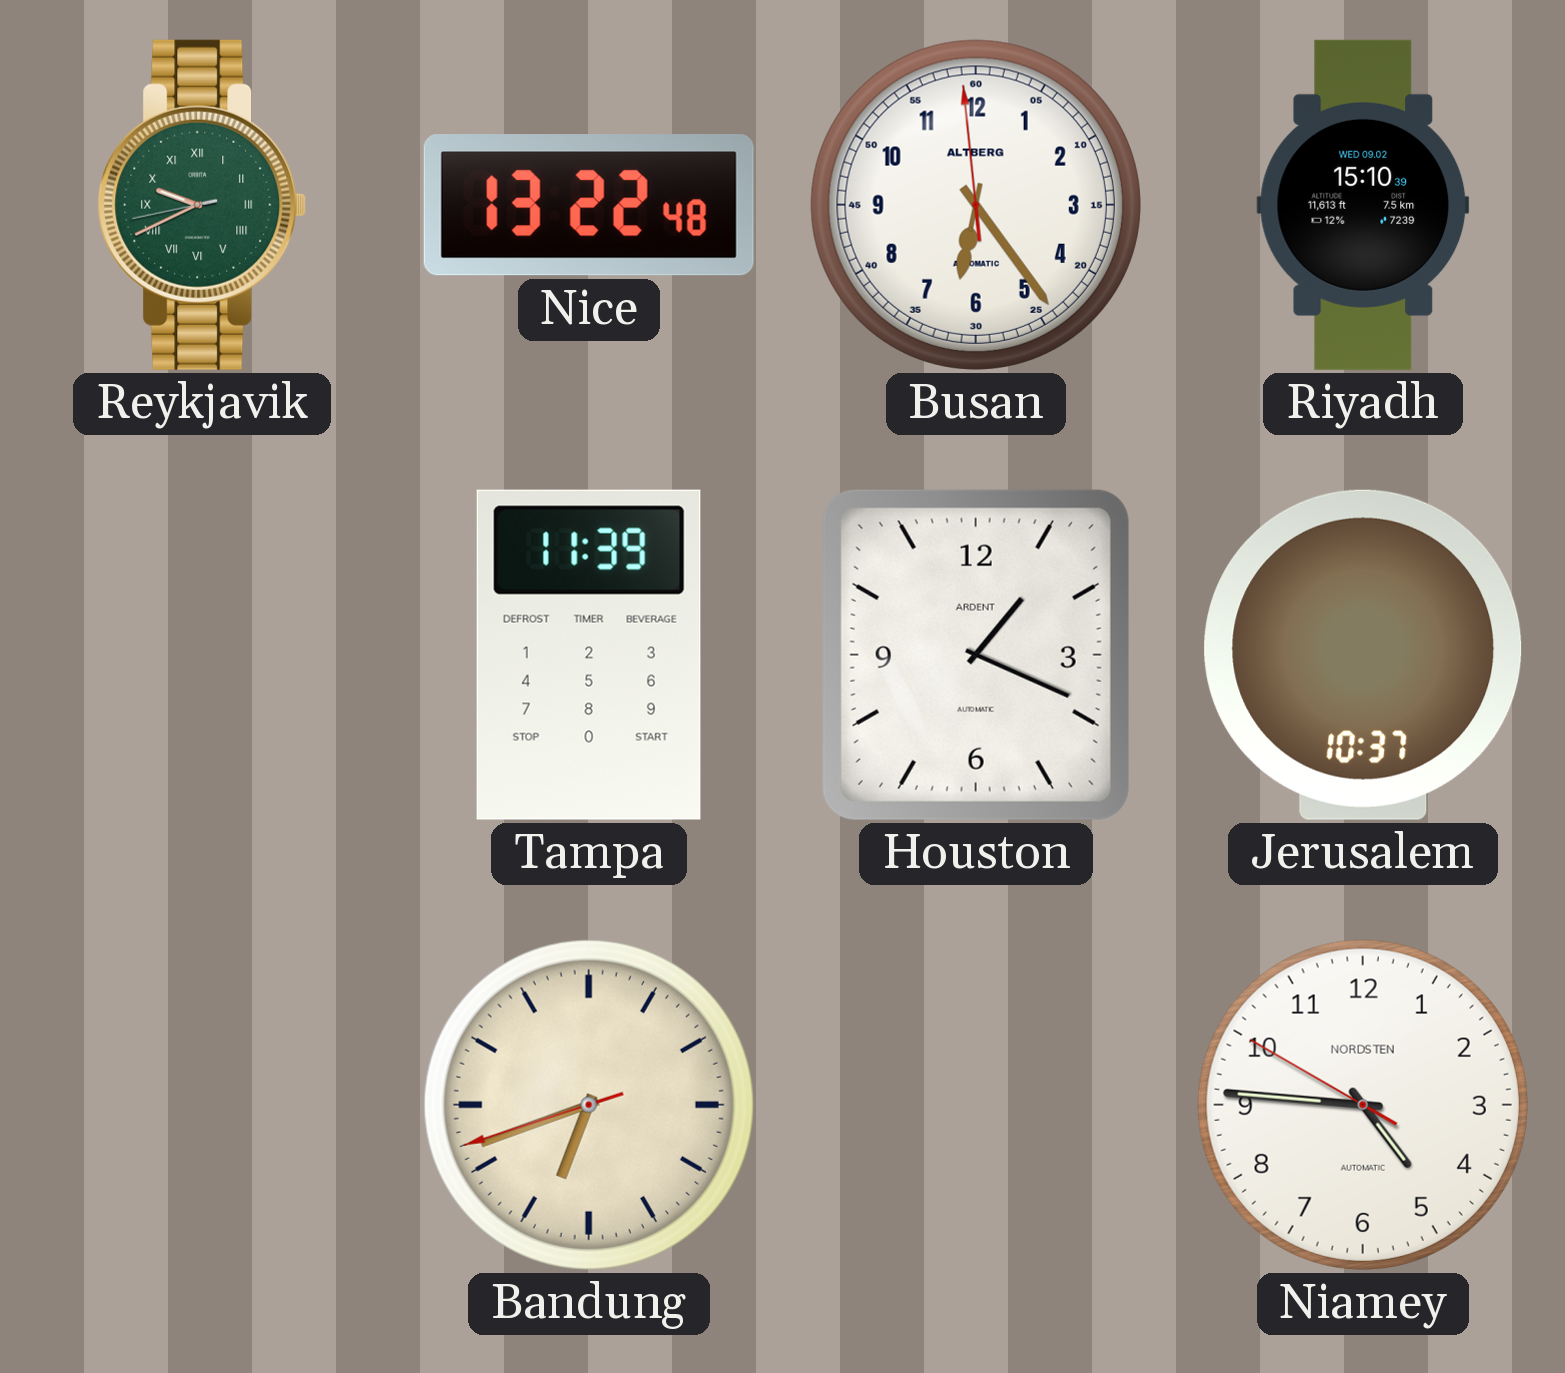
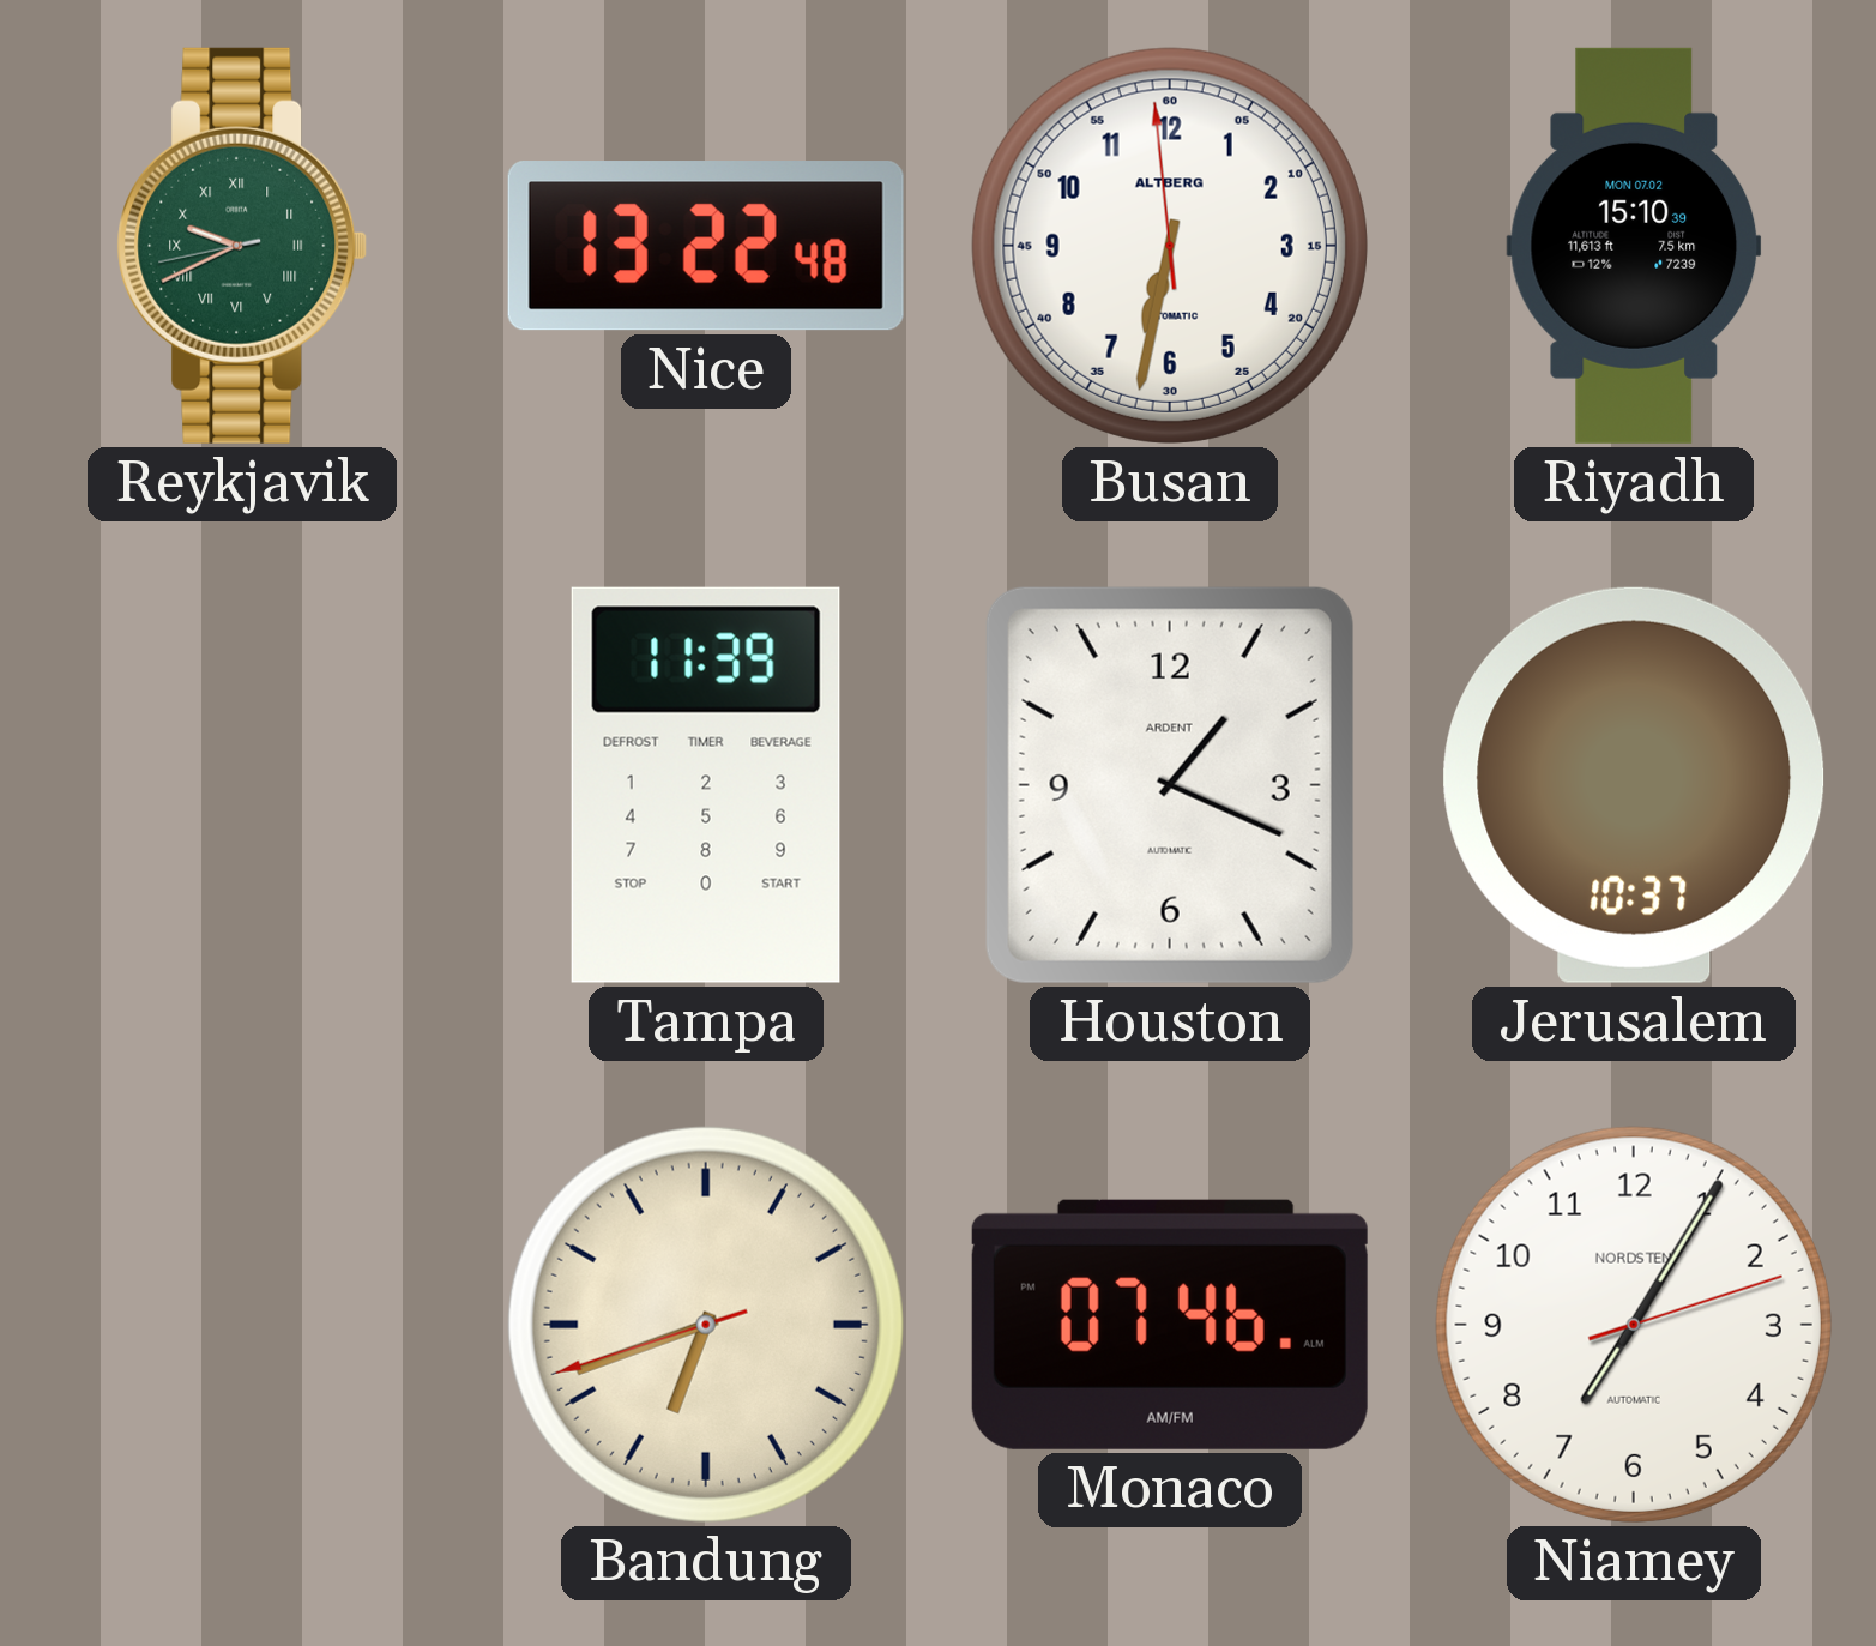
Busan: 6:23 -> 6:31
Riyadh date: WED 09.02 -> MON 07.02
Monaco: none -> 07:46
Niamey: 4:45 -> 7:05
